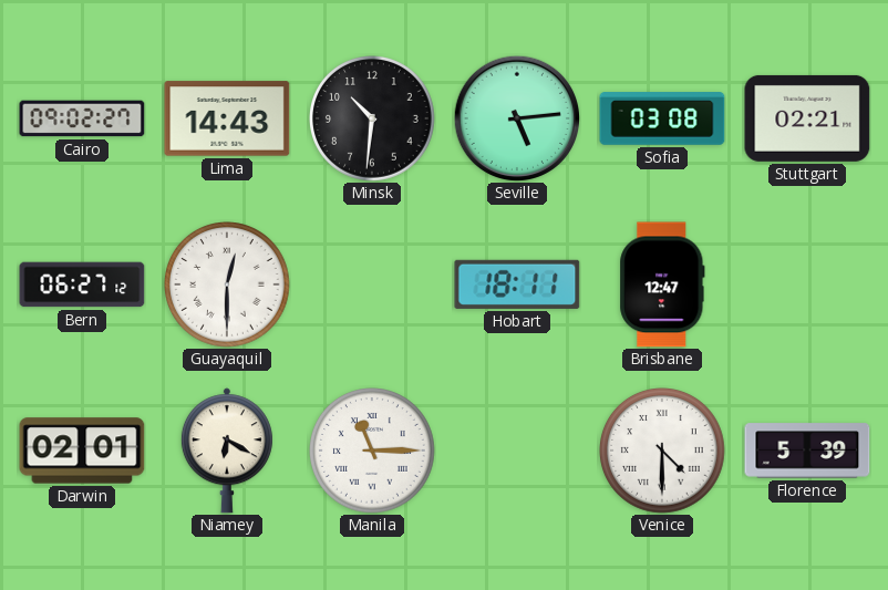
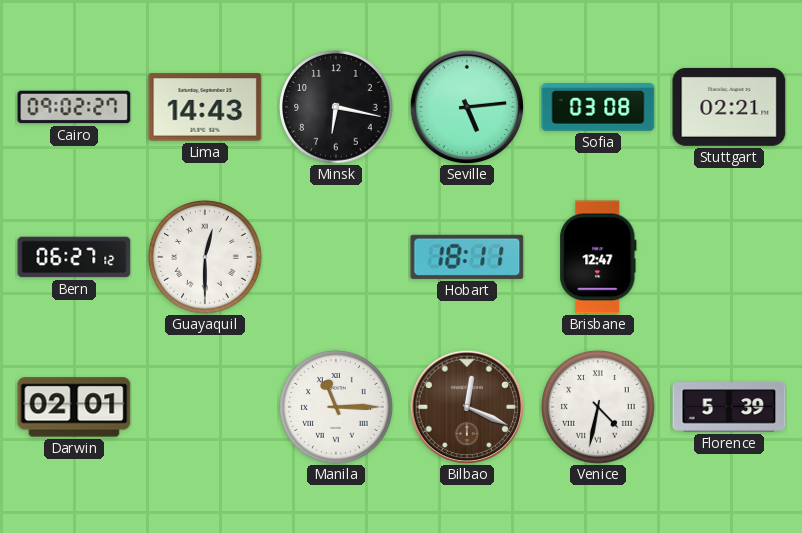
Minsk: 10:31 -> 6:17
Niamey: 6:20 -> none
Bilbao: none -> 12:19
Venice: 4:30 -> 4:32
